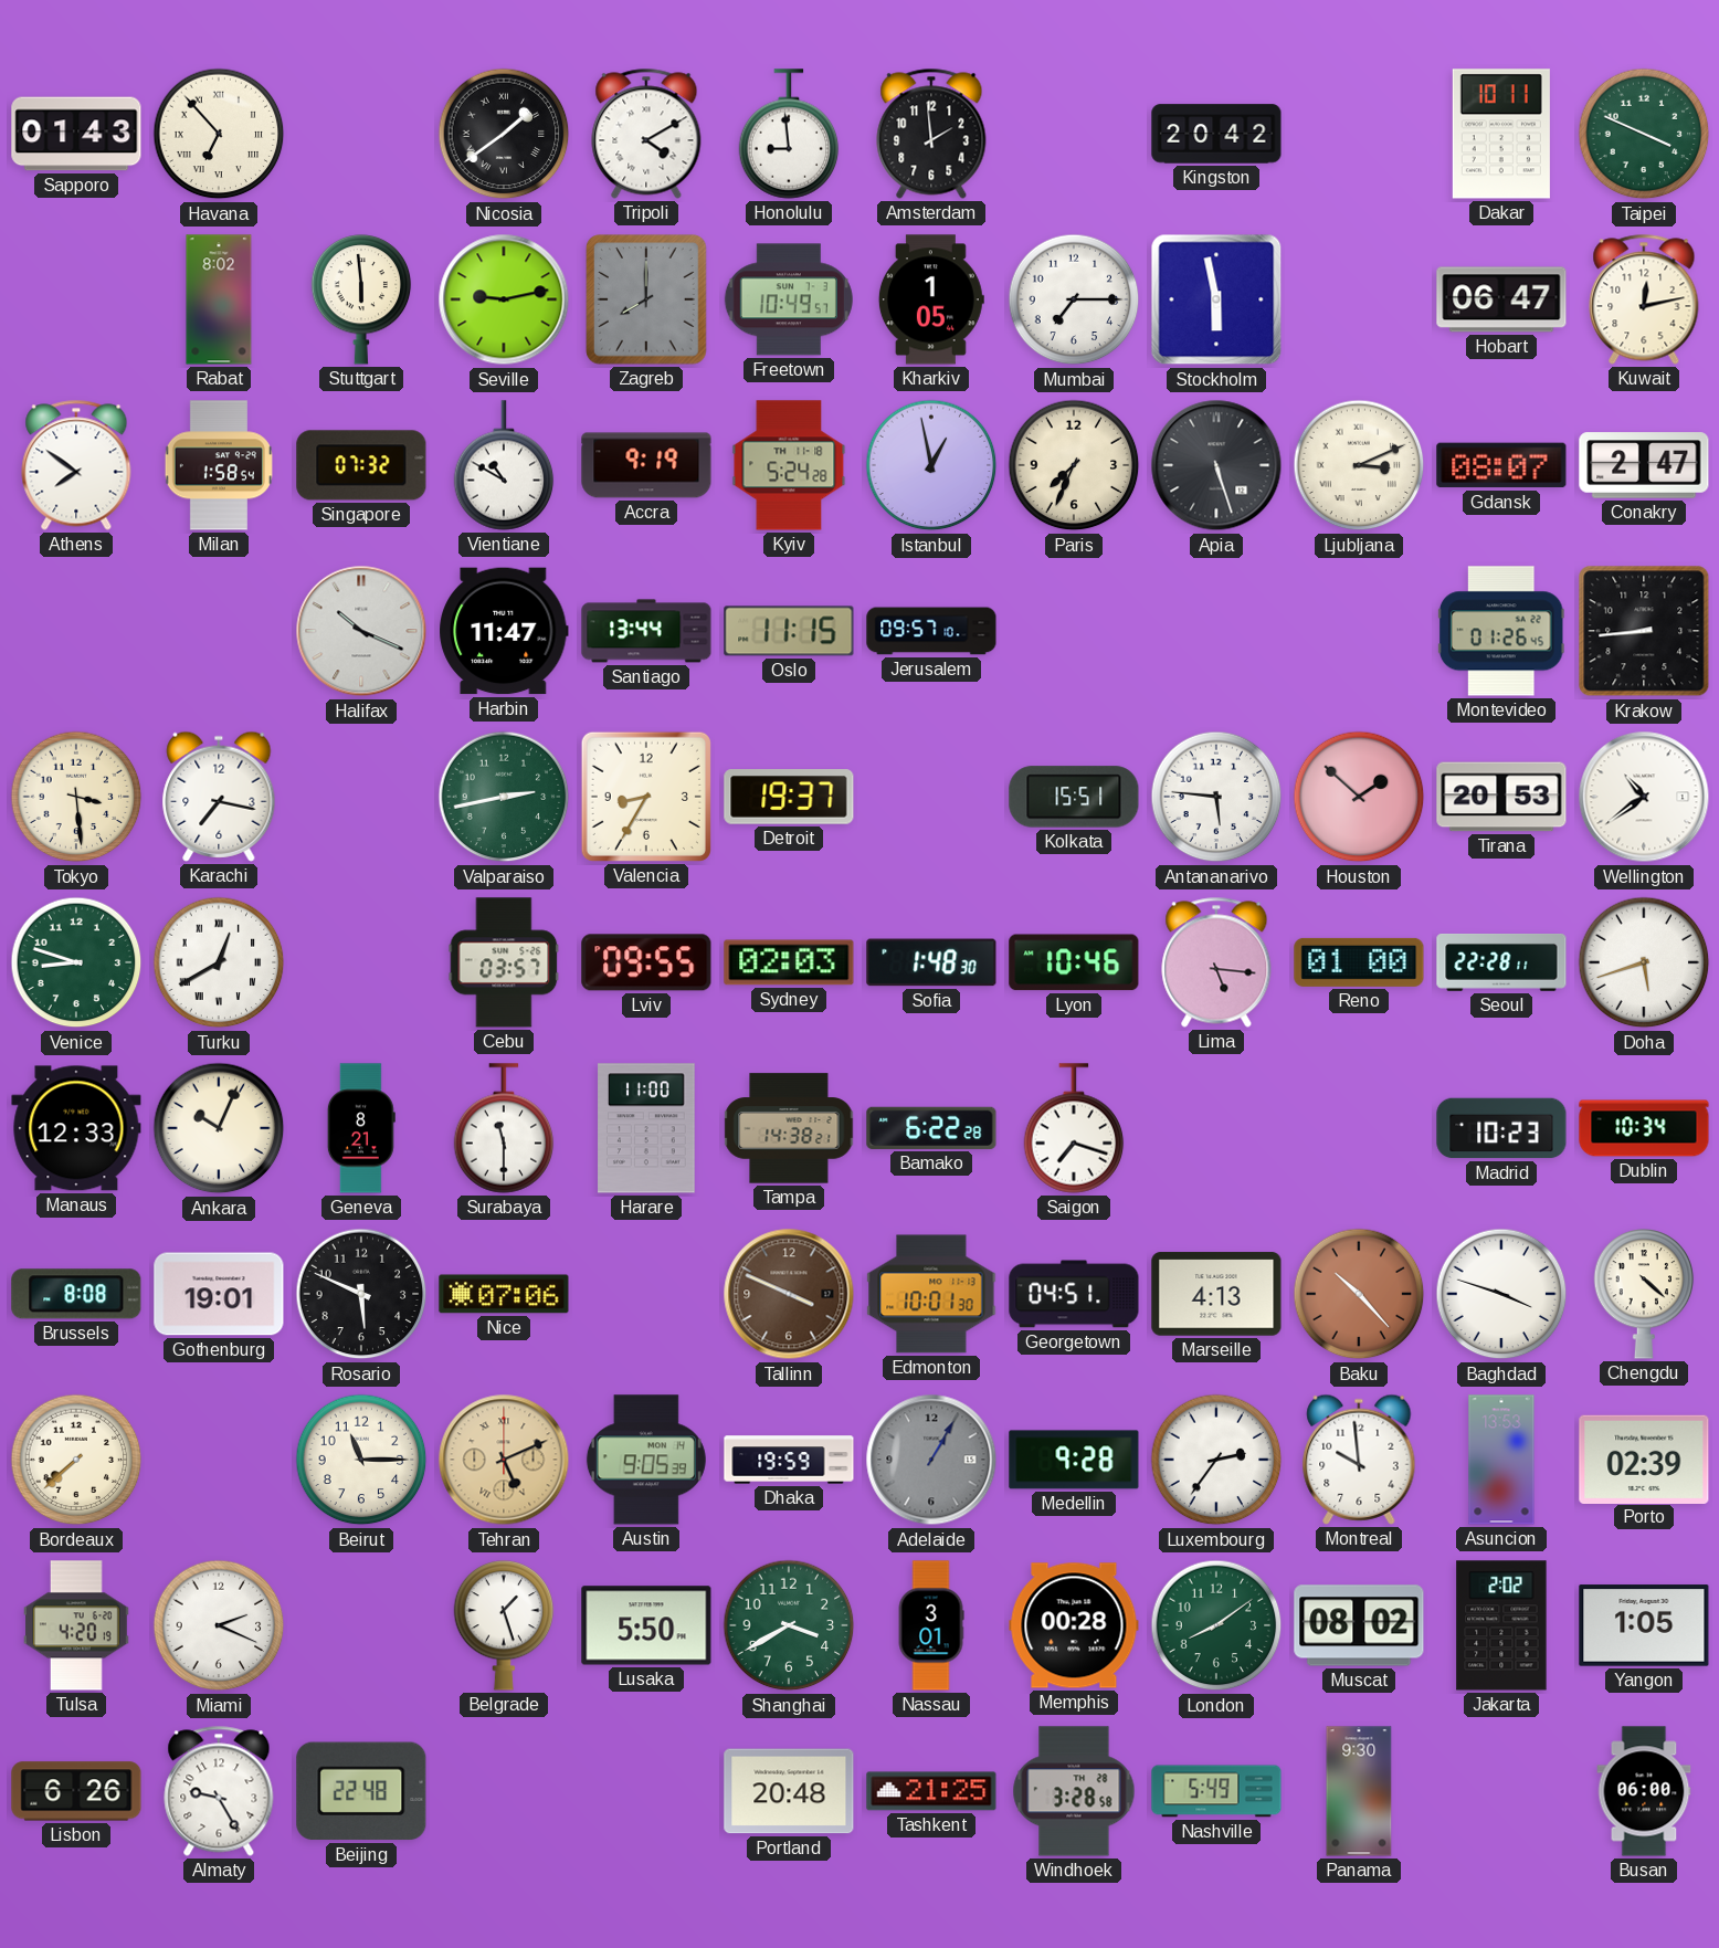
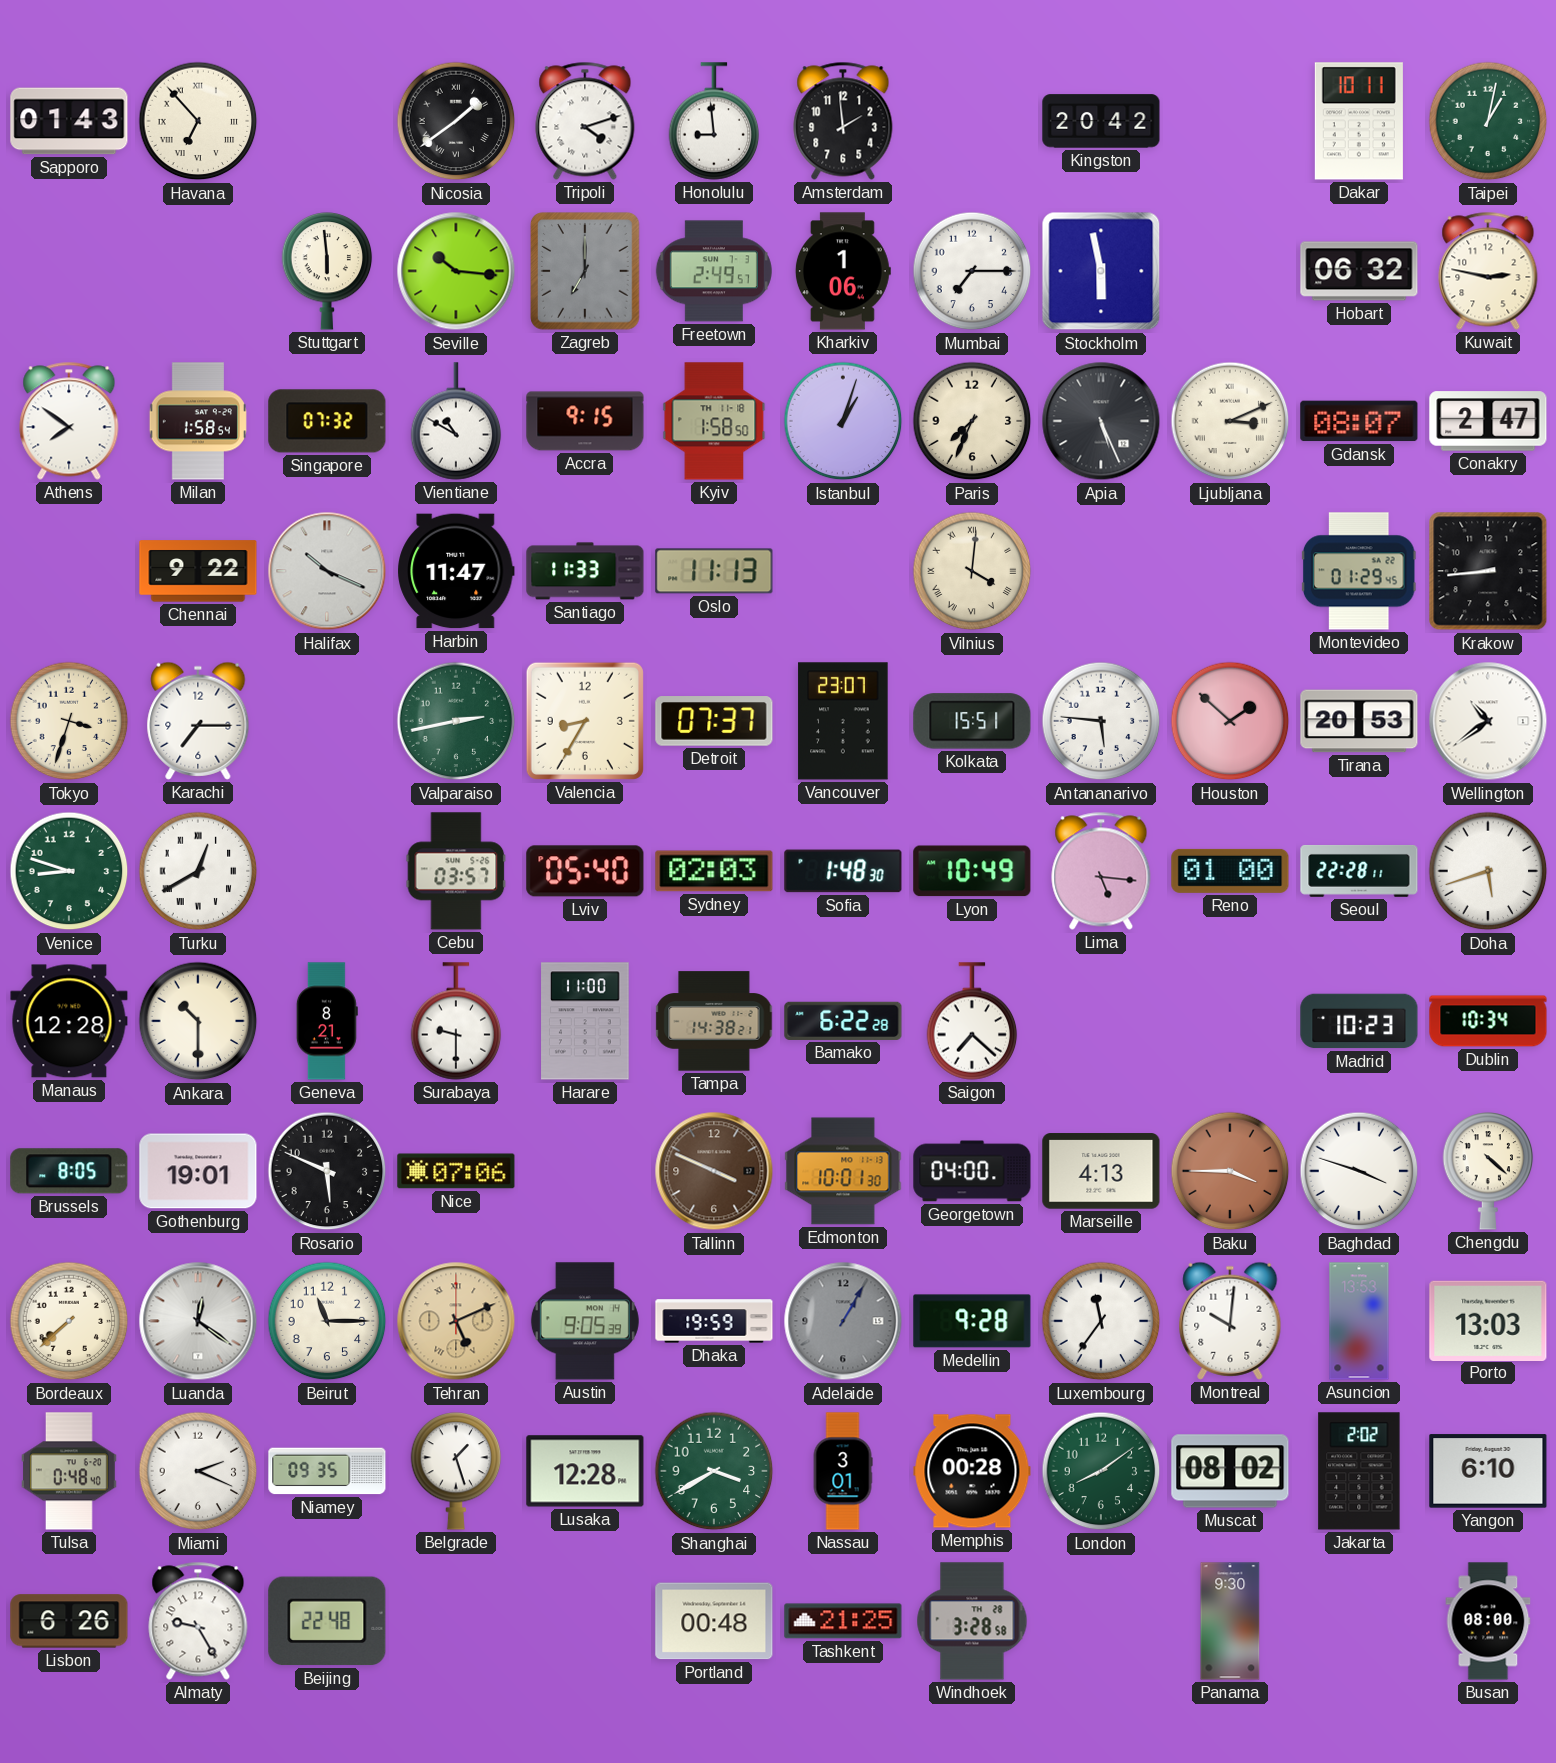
Tripoli: 4:10 -> 4:12
Taipei: 3:49 -> 1:02
Rabat: 8:02 -> none
Seville: 9:13 -> 10:16
Zagreb: 8:00 -> 7:00
Freetown: 10:49 -> 2:49
Kharkiv: 1:05 -> 1:06
Hobart: 06:47 -> 06:32
Kuwait: 12:13 -> 2:47
Accra: 9:19 -> 9:15
Kyiv: 5:24 -> 1:58
Istanbul: 12:58 -> 1:03
Apia: 5:27 -> 5:26
Chennai: none -> 9:22
Santiago: 13:44 -> 11:33
Oslo: 11:15 -> 11:13
Jerusalem: 09:57 -> none
Vilnius: none -> 4:01
Montevideo: 01:26 -> 01:29
Tokyo: 3:29 -> 3:33
Karachi: 7:17 -> 7:15
Detroit: 19:37 -> 07:37
Vancouver: none -> 23:07
Lviv: 09:55 -> 05:40
Lyon: 10:46 -> 10:49
Manaus: 12:33 -> 12:28
Ankara: 10:04 -> 10:30
Surabaya: 11:30 -> 9:30
Saigon: 7:18 -> 7:22
Brussels: 8:08 -> 8:05
Georgetown: 04:51 -> 04:00
Baku: 10:23 -> 3:45
Luanda: none -> 12:21
Luxembourg: 2:36 -> 11:36
Montreal: 9:59 -> 10:01
Porto: 02:39 -> 13:03
Tulsa: 4:20 -> 0:48
Niamey: none -> 09:35
Lusaka: 5:50 -> 12:28
Yangon: 1:05 -> 6:10
Portland: 20:48 -> 00:48
Nashville: 5:49 -> none
Busan: 06:00 -> 08:00
